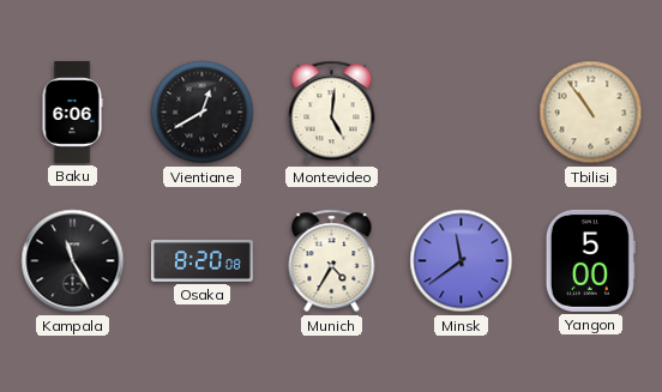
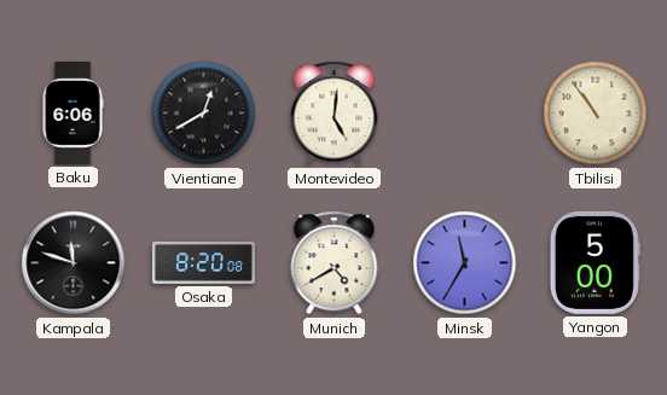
Kampala: 11:25 -> 11:48
Munich: 4:35 -> 4:40
Minsk: 11:39 -> 11:35
